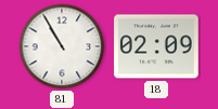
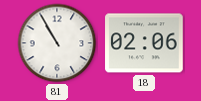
18: 02:09 -> 02:06
